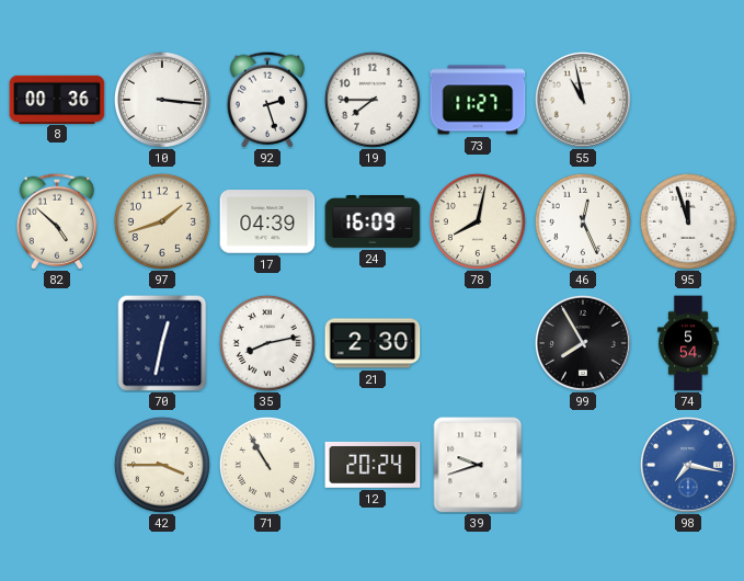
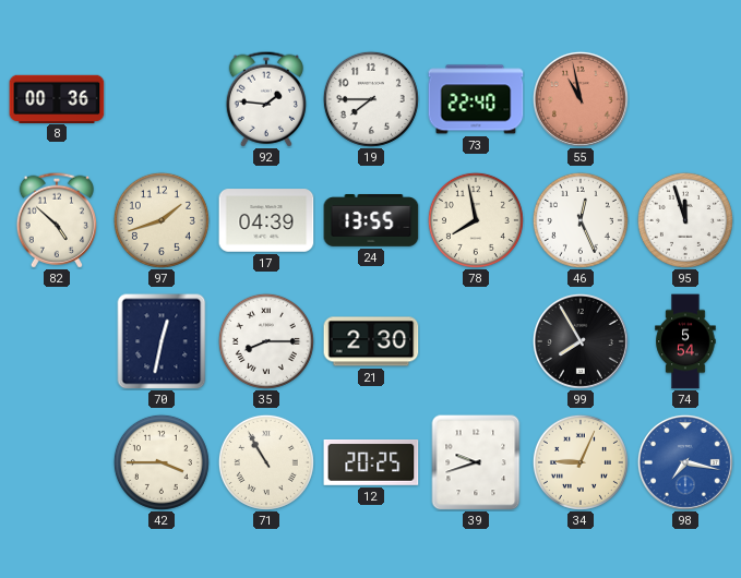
10: 3:16 -> none
92: 2:27 -> 1:46
73: 11:27 -> 22:40
55 dial: white -> salmon
24: 16:09 -> 13:55
78: 8:02 -> 7:58
35: 8:13 -> 8:15
12: 20:24 -> 20:25
34: none -> 9:04
